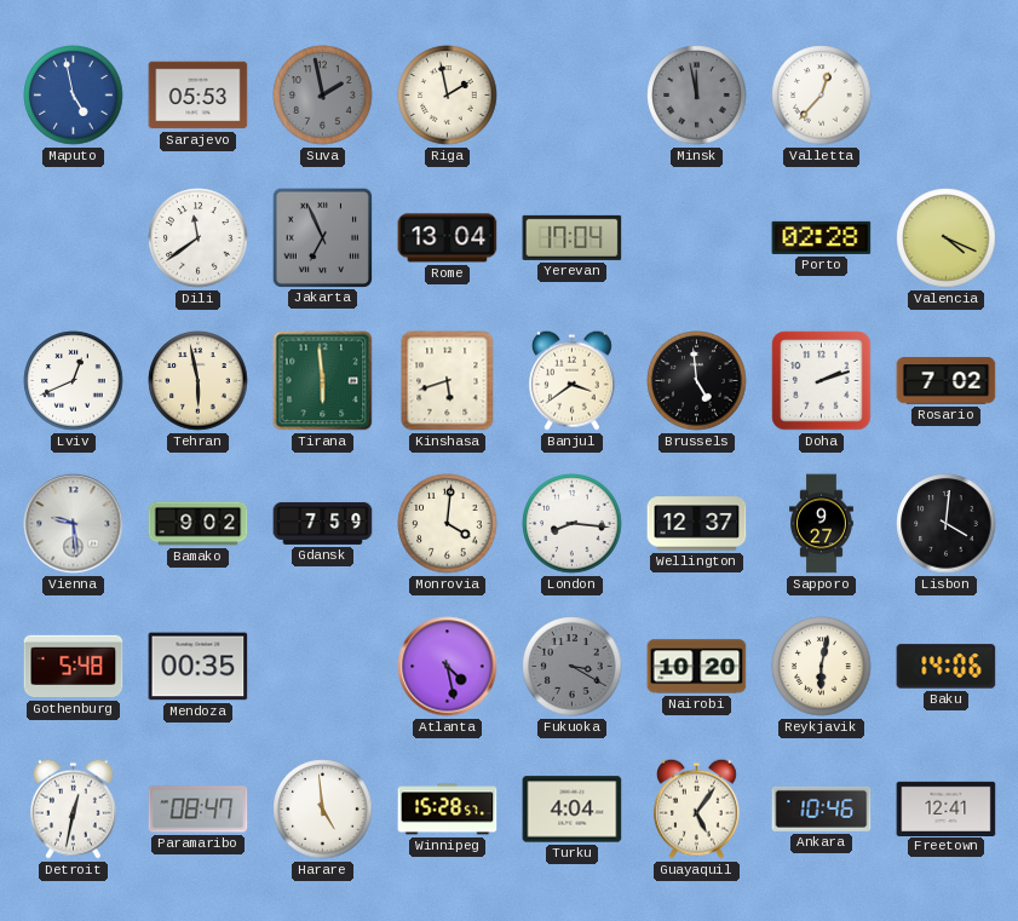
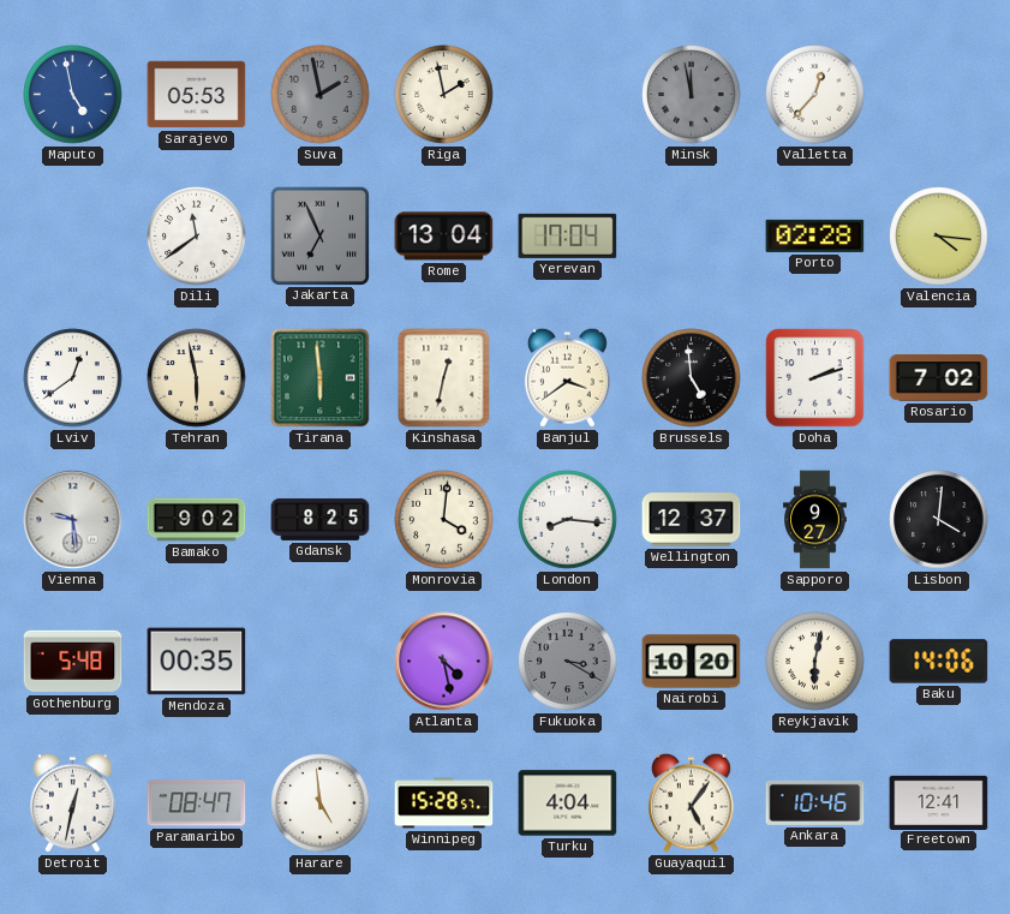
Valencia: 4:19 -> 4:16
Lviv: 12:41 -> 12:39
Kinshasa: 5:42 -> 12:32
Gdansk: 7:59 -> 8:25
